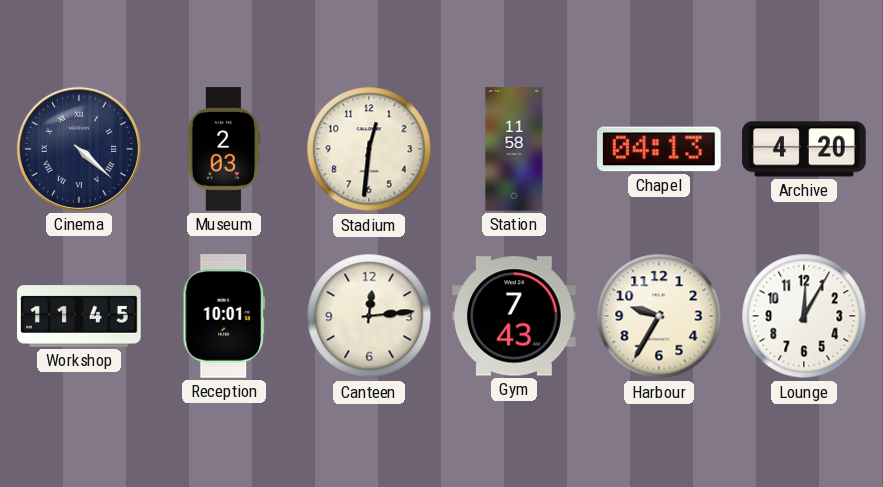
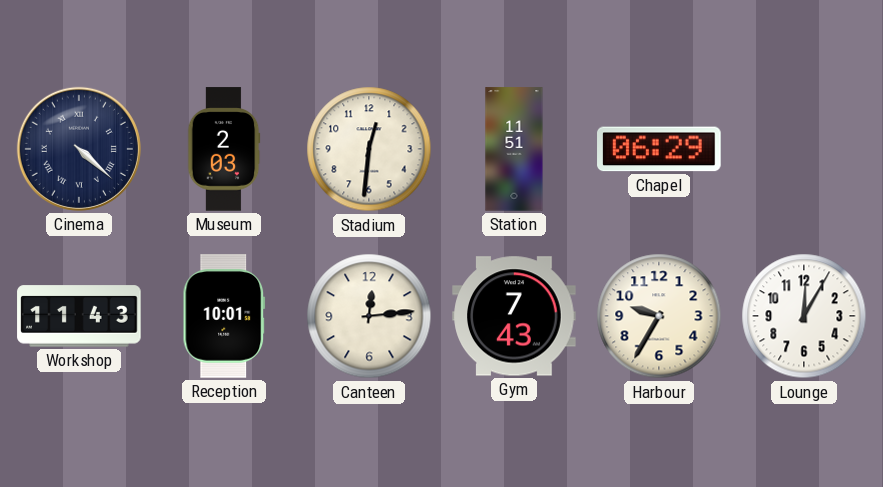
Station: 11:58 -> 11:51
Chapel: 04:13 -> 06:29
Archive: 4:20 -> none
Workshop: 11:45 -> 11:43
